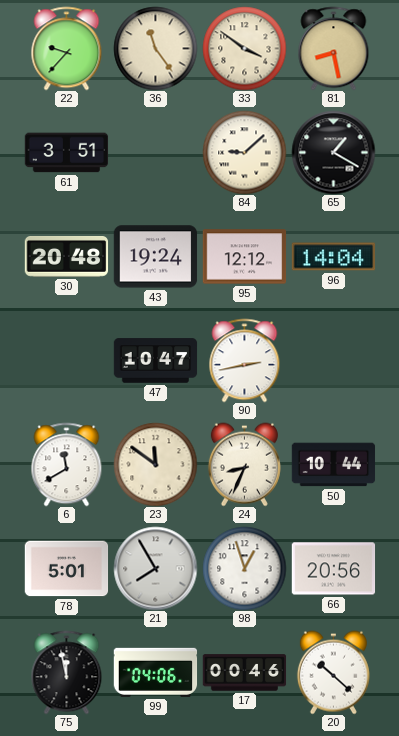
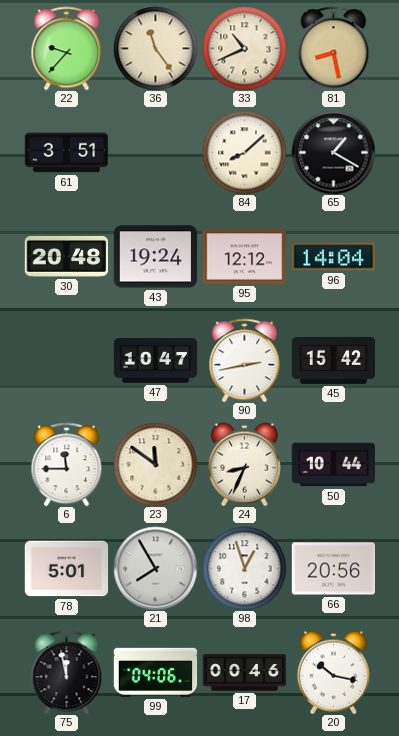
33: 3:51 -> 10:41
84: 9:08 -> 8:08
45: none -> 15:42
6: 11:40 -> 11:45
20: 10:22 -> 10:17
